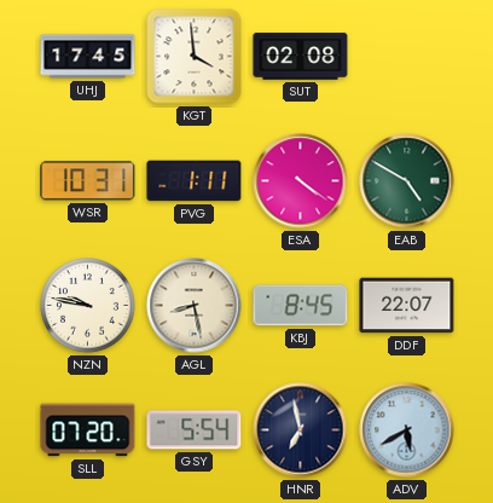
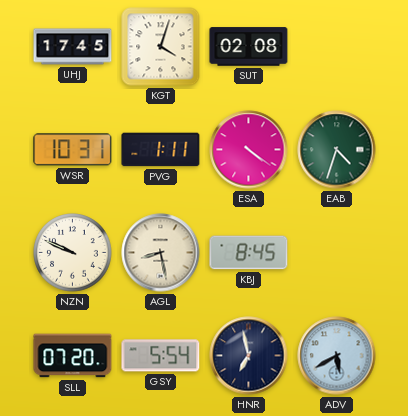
KGT: 3:59 -> 4:03
EAB: 4:50 -> 4:33
NZN: 9:47 -> 9:49
DDF: 22:07 -> none
